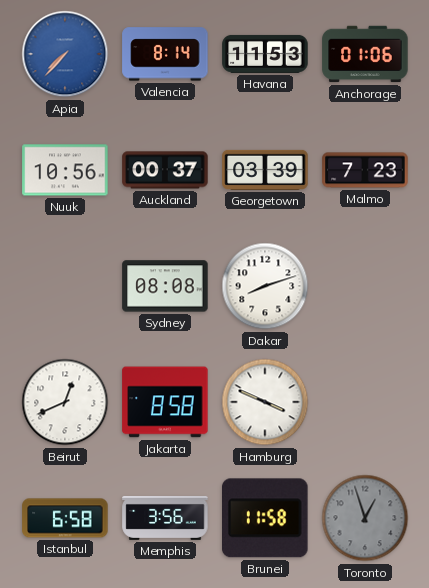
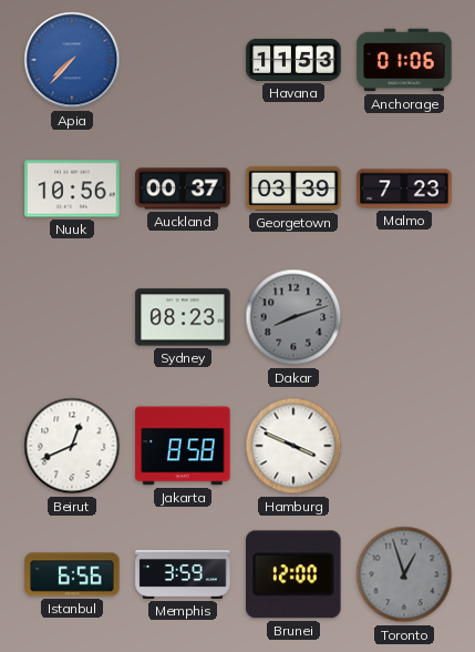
Valencia: 8:14 -> none
Sydney: 08:08 -> 08:23
Dakar dial: white -> grey
Istanbul: 6:58 -> 6:56
Memphis: 3:56 -> 3:59
Brunei: 11:58 -> 12:00
